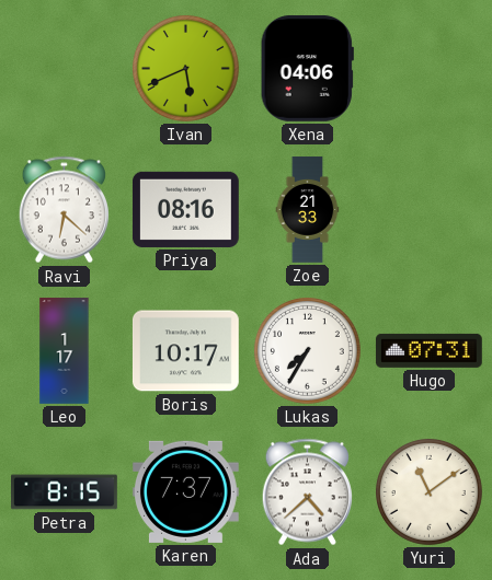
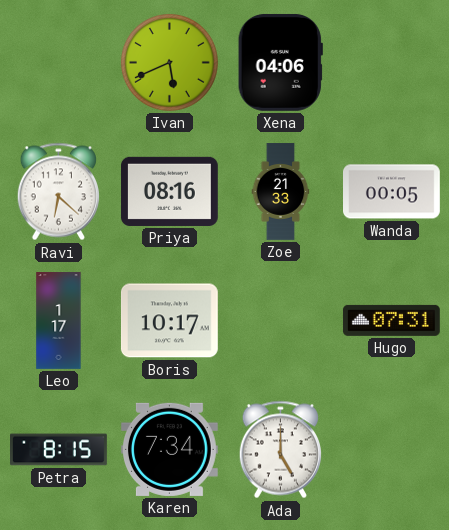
Wanda: none -> 00:05
Lukas: 7:35 -> none
Karen: 7:37 -> 7:34
Ada: 4:38 -> 5:00
Yuri: 11:09 -> none
